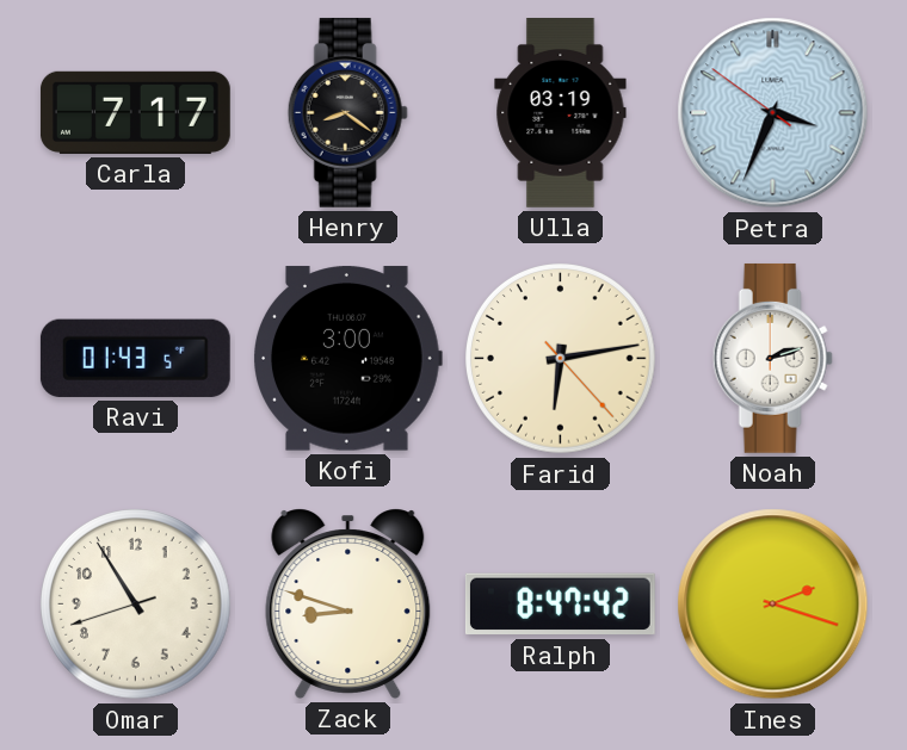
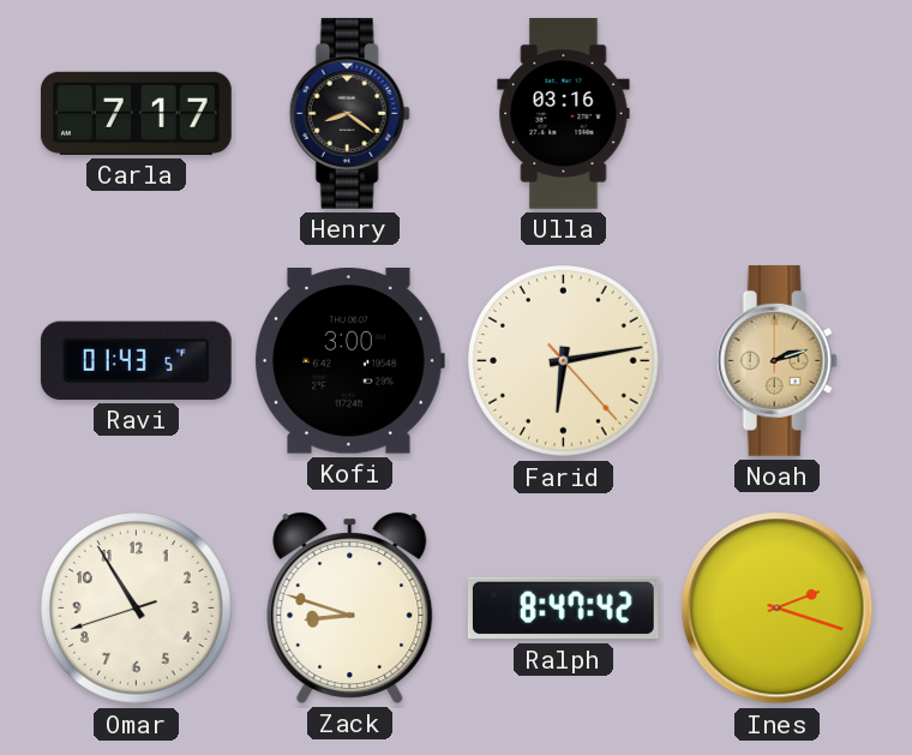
Ulla: 03:19 -> 03:16
Petra: 3:33 -> none
Noah dial: white -> champagne
